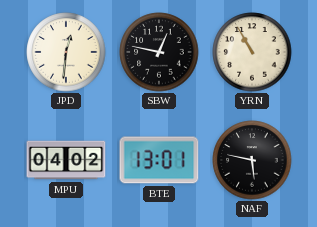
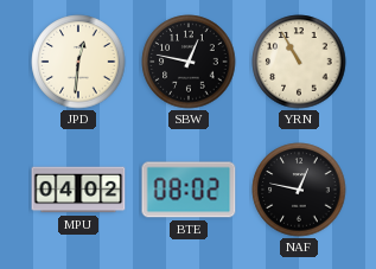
BTE: 13:01 -> 08:02
NAF: 5:47 -> 12:47
